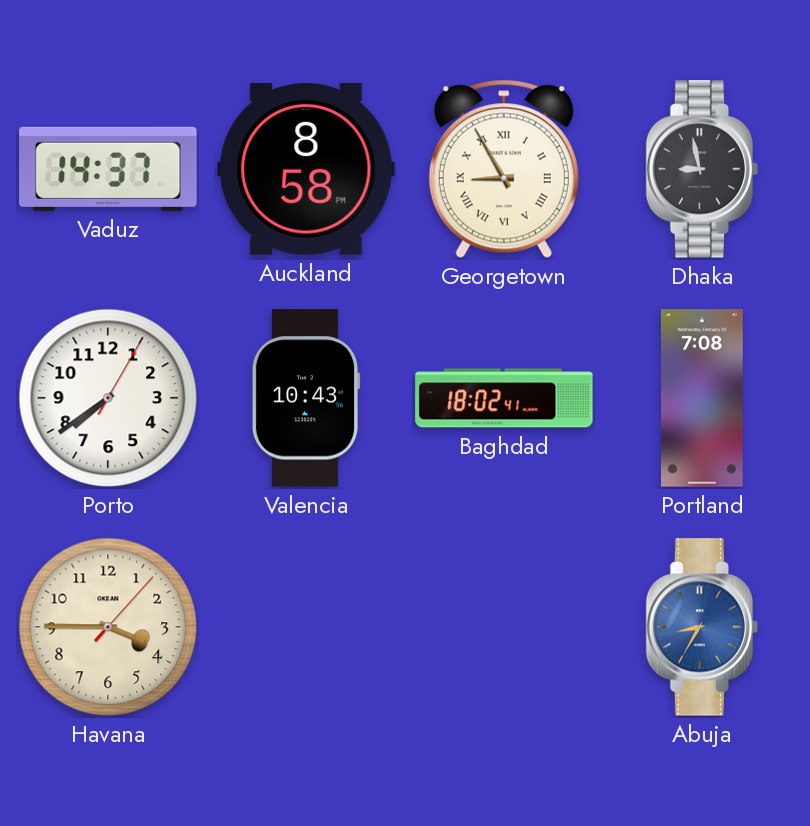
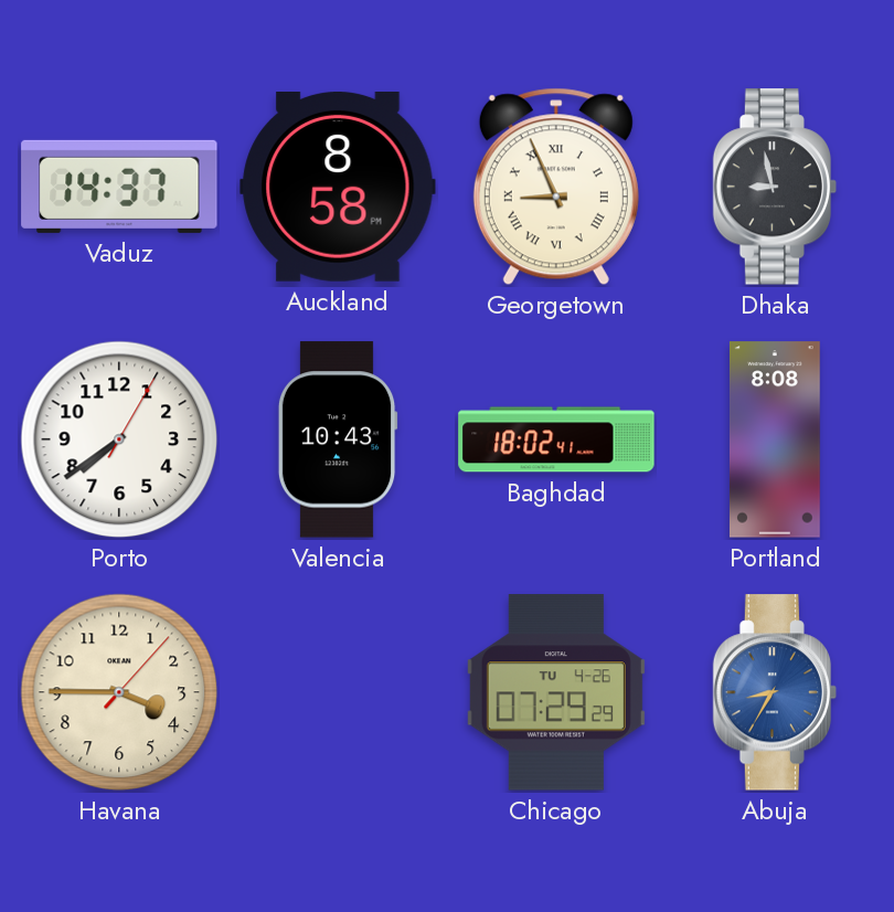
Georgetown: 8:55 -> 8:56
Portland: 7:08 -> 8:08
Chicago: none -> 07:29
